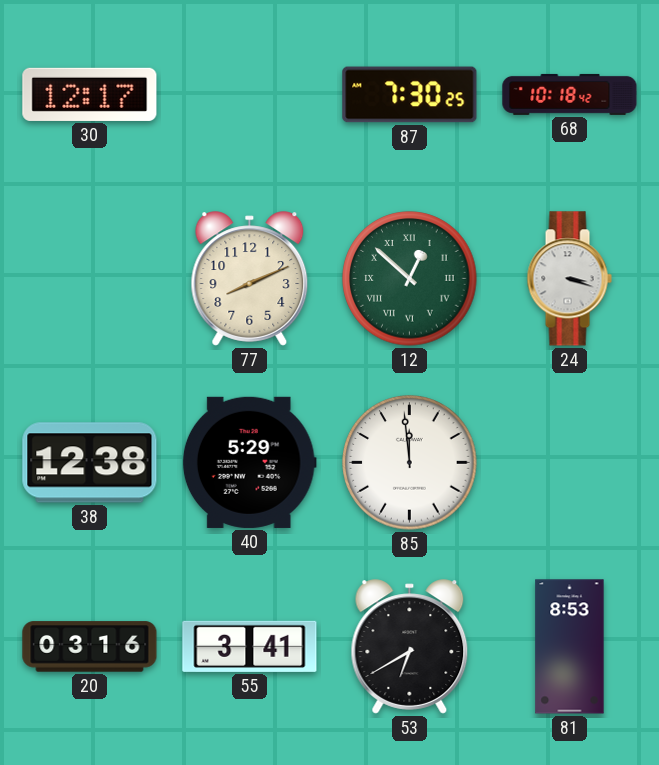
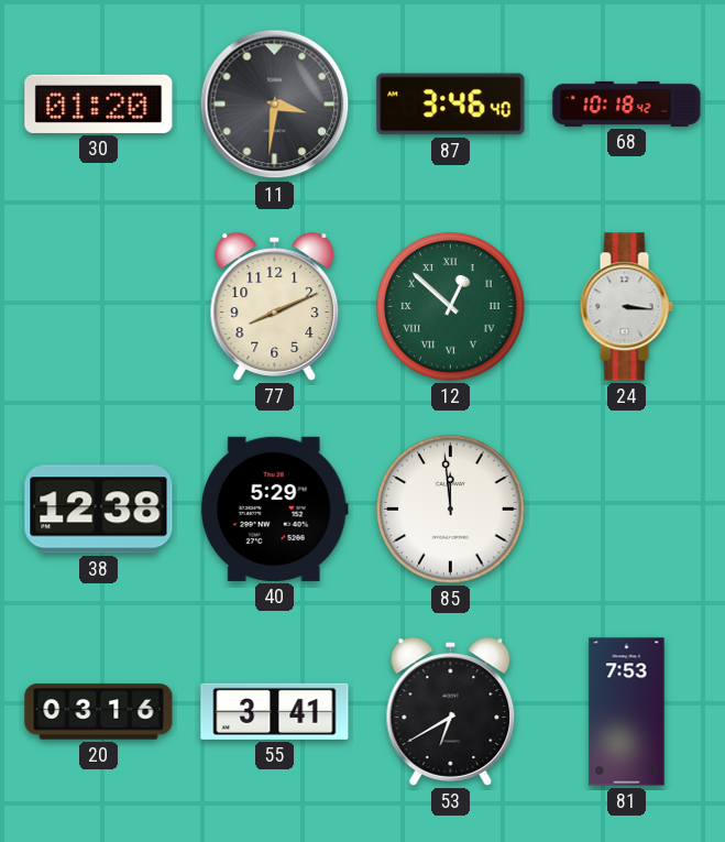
30: 12:17 -> 01:20
11: none -> 3:31
87: 7:30 -> 3:46
24: 3:18 -> 3:16
81: 8:53 -> 7:53
